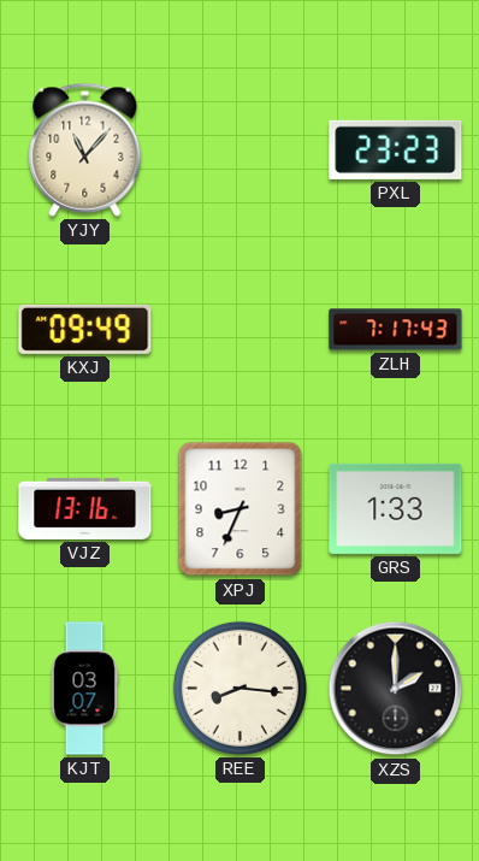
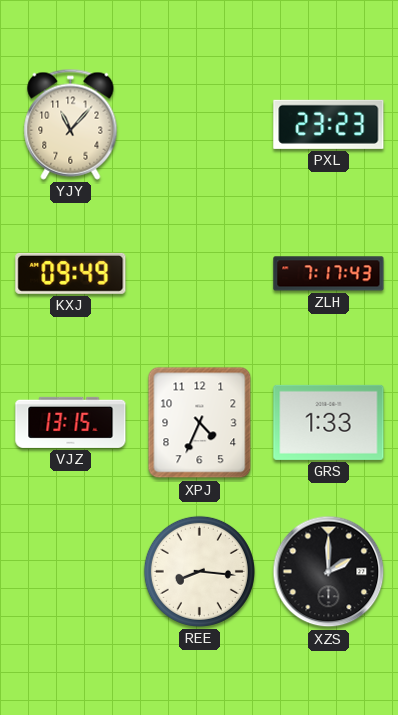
VJZ: 13:16 -> 13:15
XPJ: 8:34 -> 4:34
KJT: 03:07 -> none
